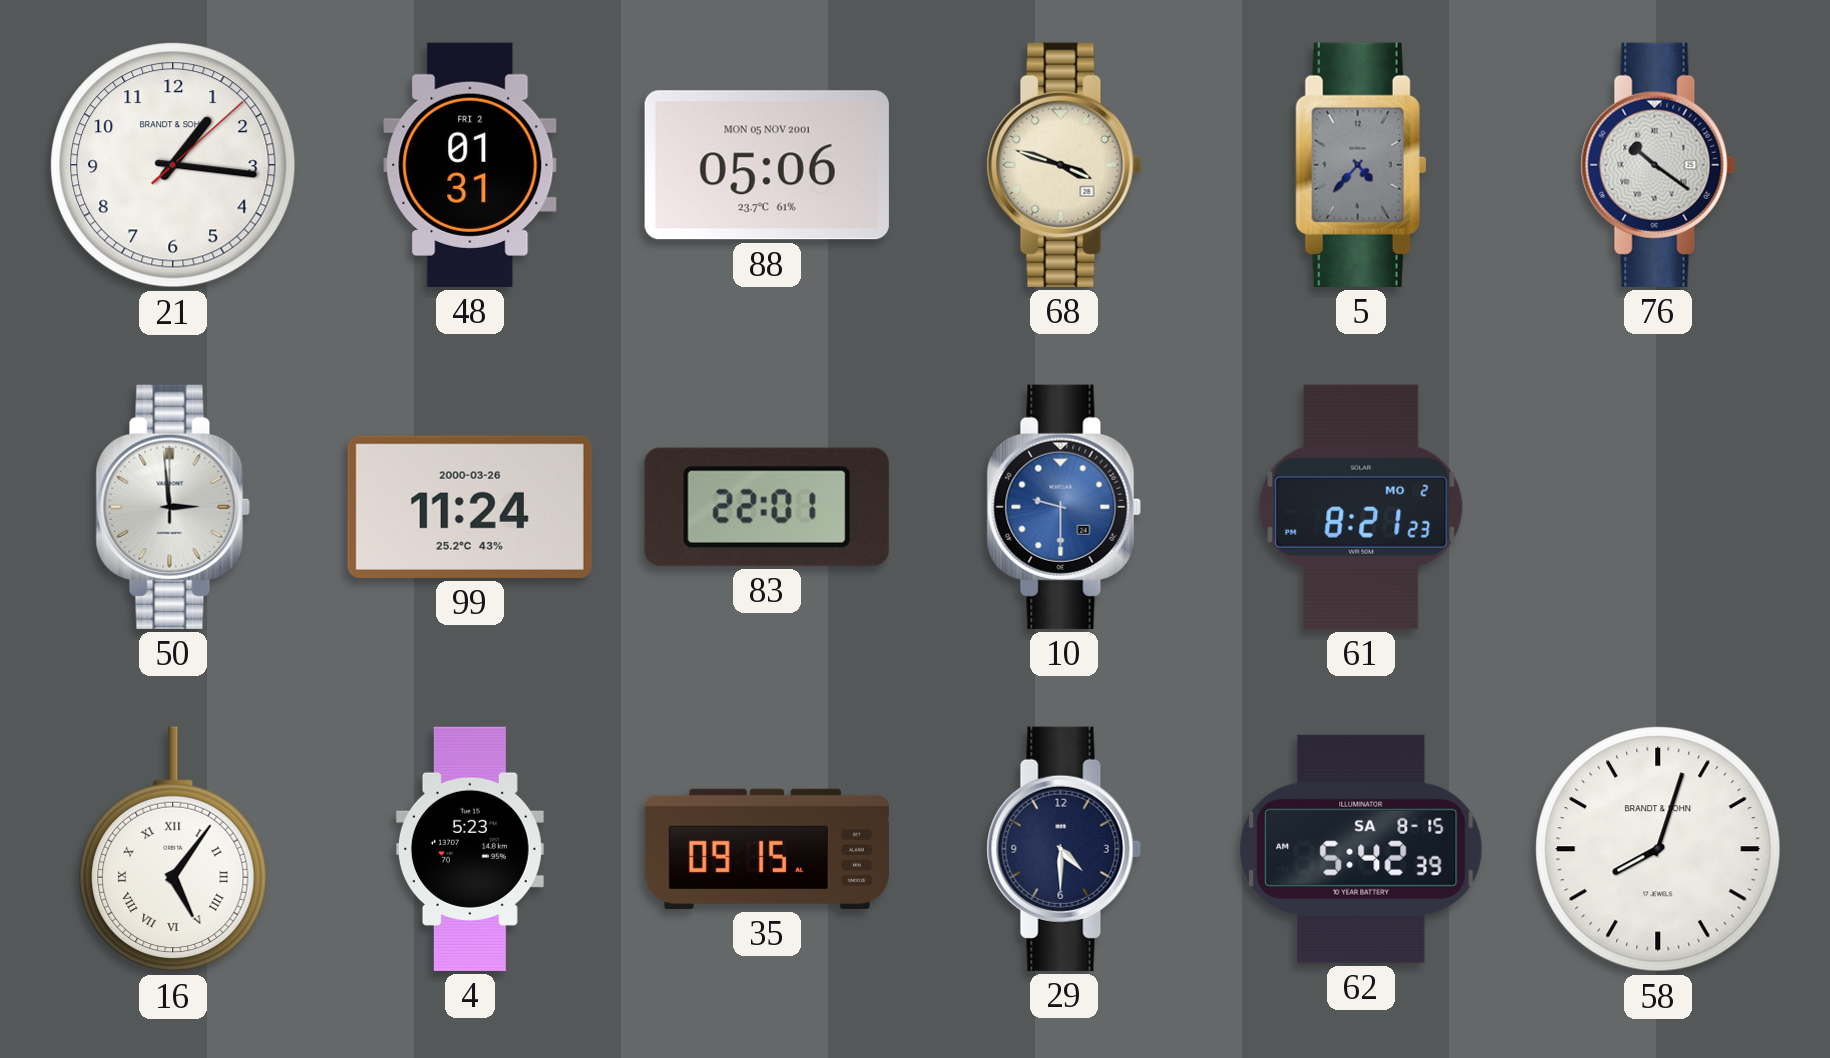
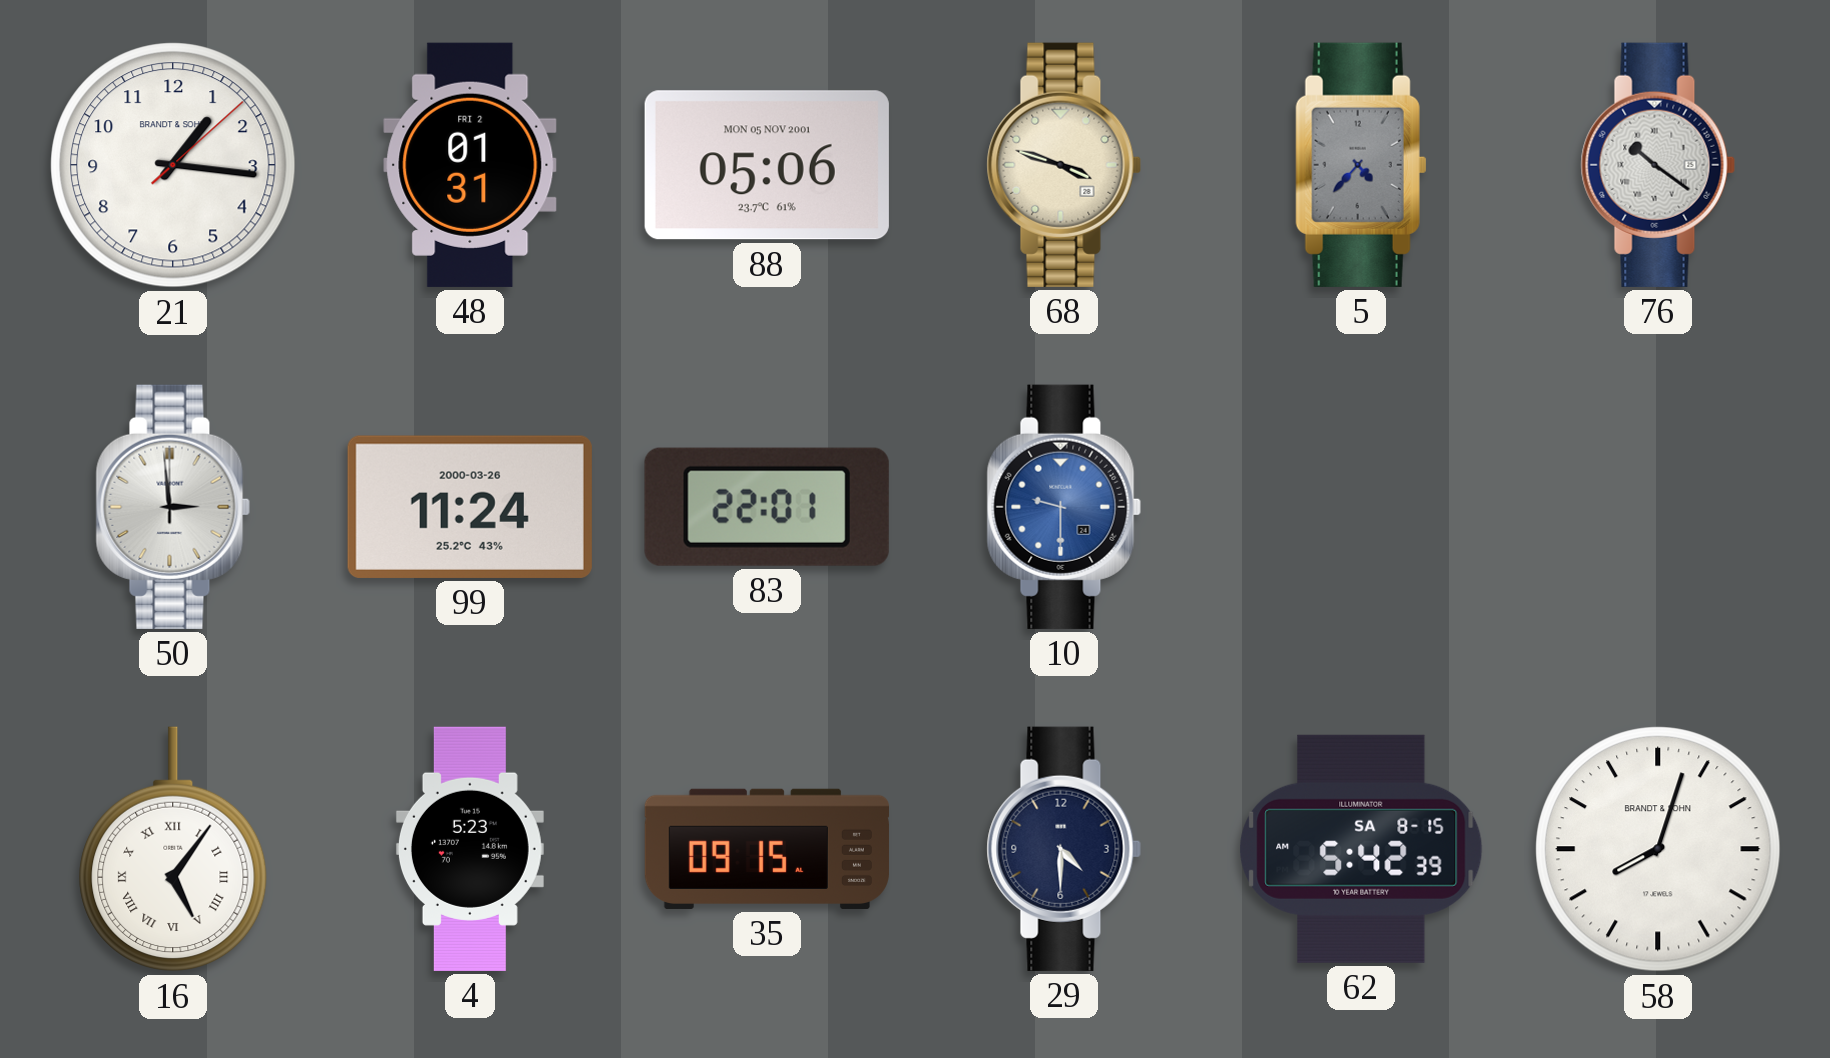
61: 8:21 -> none
